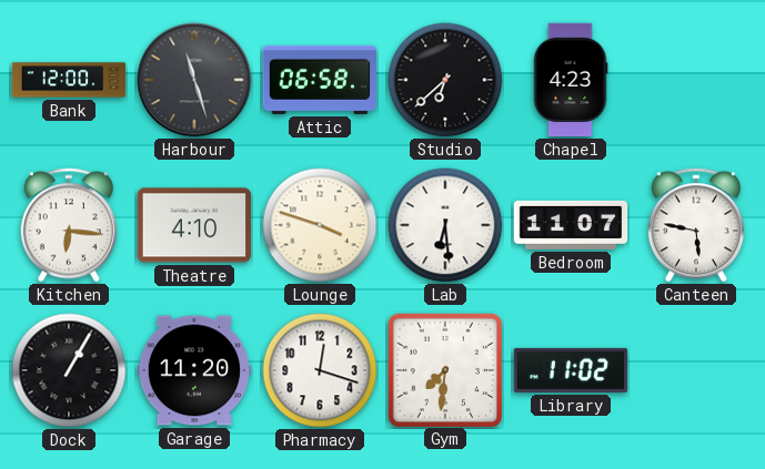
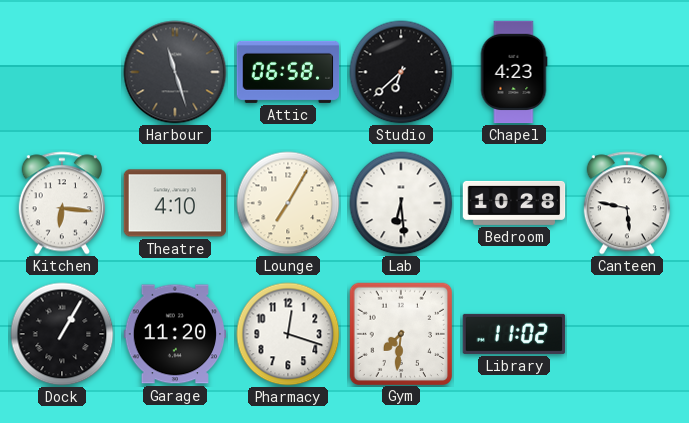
Bank: 12:00 -> none
Lounge: 3:48 -> 7:05
Bedroom: 11:07 -> 10:28
